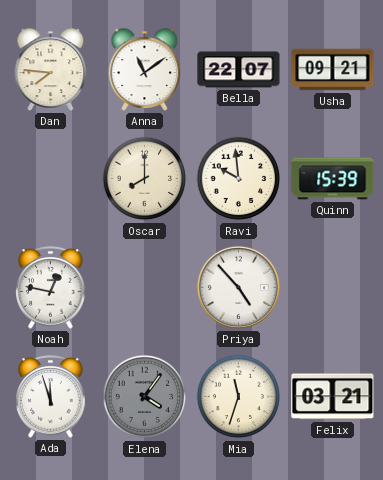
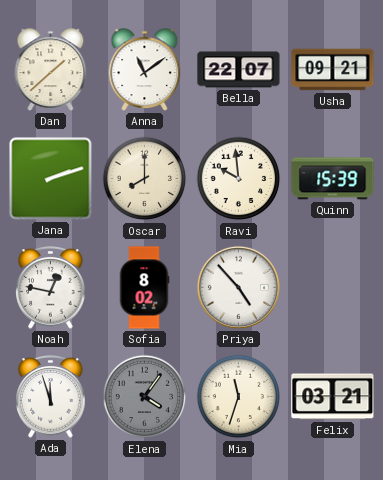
Dan: 7:46 -> 1:38
Jana: none -> 2:12
Sofia: none -> 8:02
